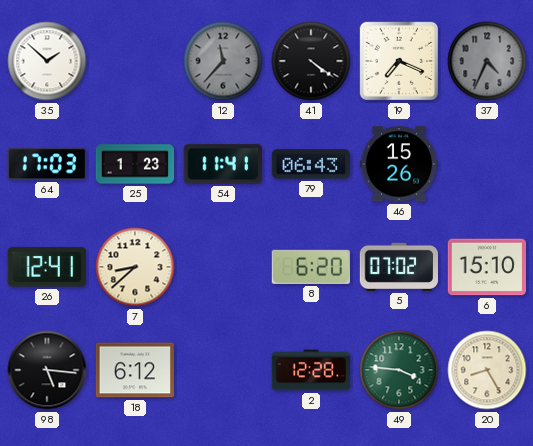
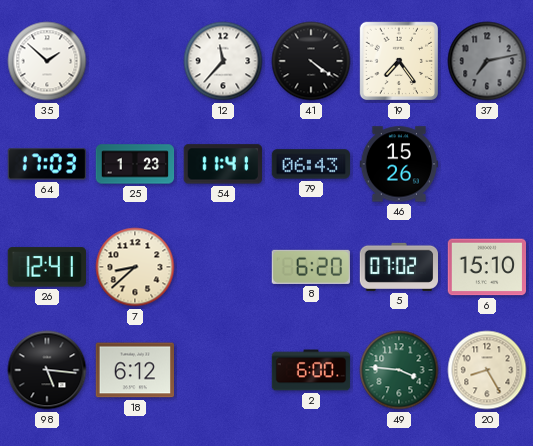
12 dial: grey -> white
19: 7:19 -> 7:24
37: 4:34 -> 7:13
2: 12:28 -> 6:00
